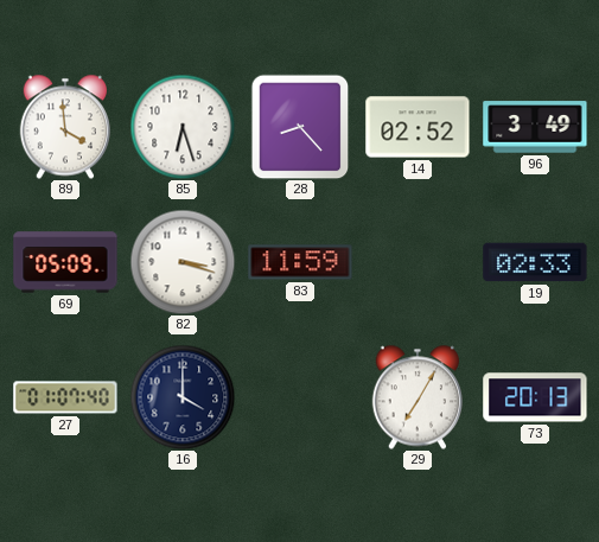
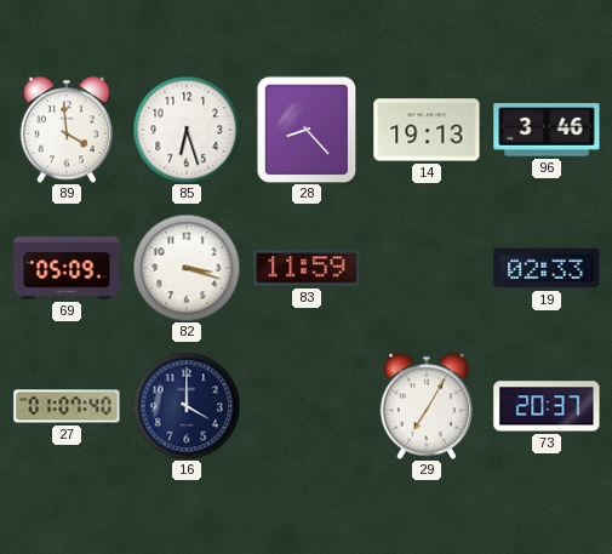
14: 02:52 -> 19:13
96: 3:49 -> 3:46
73: 20:13 -> 20:37
